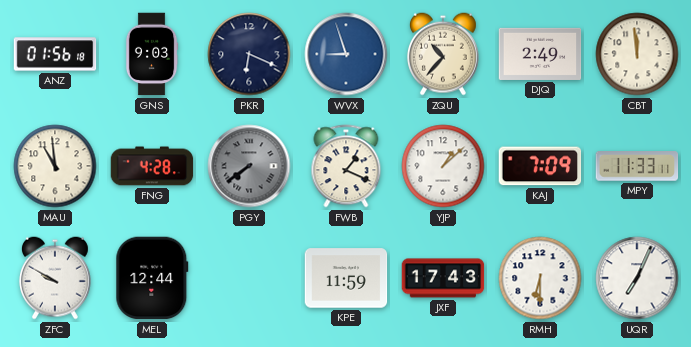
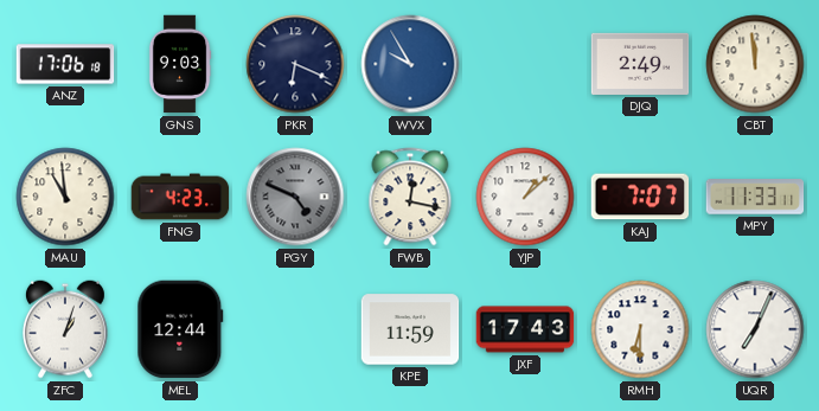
ANZ: 01:56 -> 17:06
WVX: 8:57 -> 9:55
ZQU: 10:37 -> none
FNG: 4:28 -> 4:23
PGY: 7:39 -> 4:49
FWB: 1:19 -> 12:17
KAJ: 7:09 -> 7:07
ZFC: 9:50 -> 1:03
